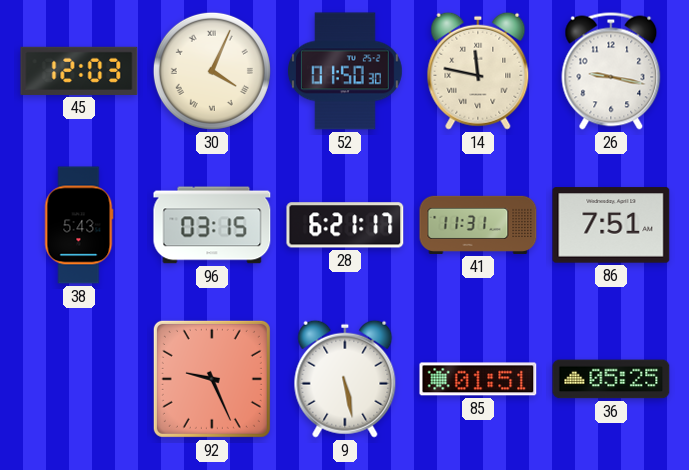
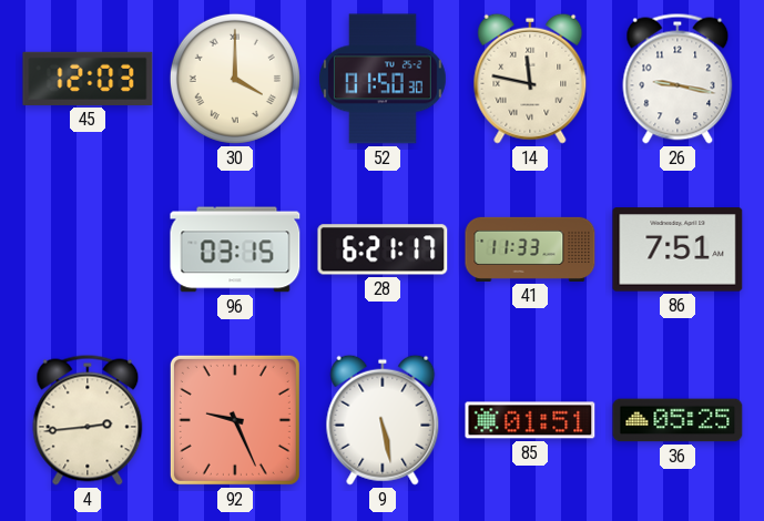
30: 4:04 -> 4:00
38: 5:43 -> none
41: 11:31 -> 11:33
4: none -> 2:44
